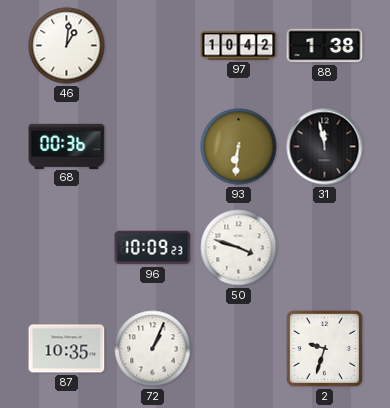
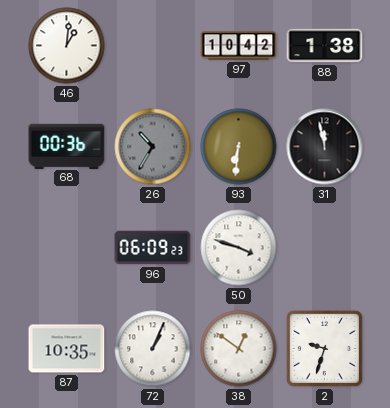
26: none -> 10:35
96: 10:09 -> 06:09
38: none -> 12:51
